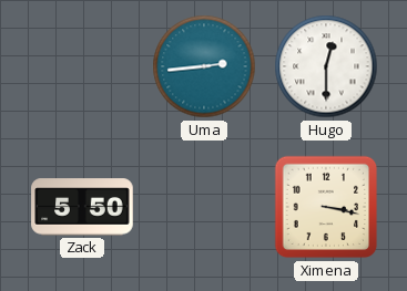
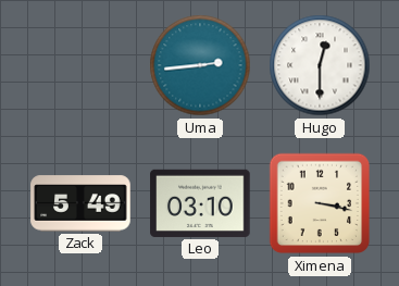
Zack: 5:50 -> 5:49
Leo: none -> 03:10
